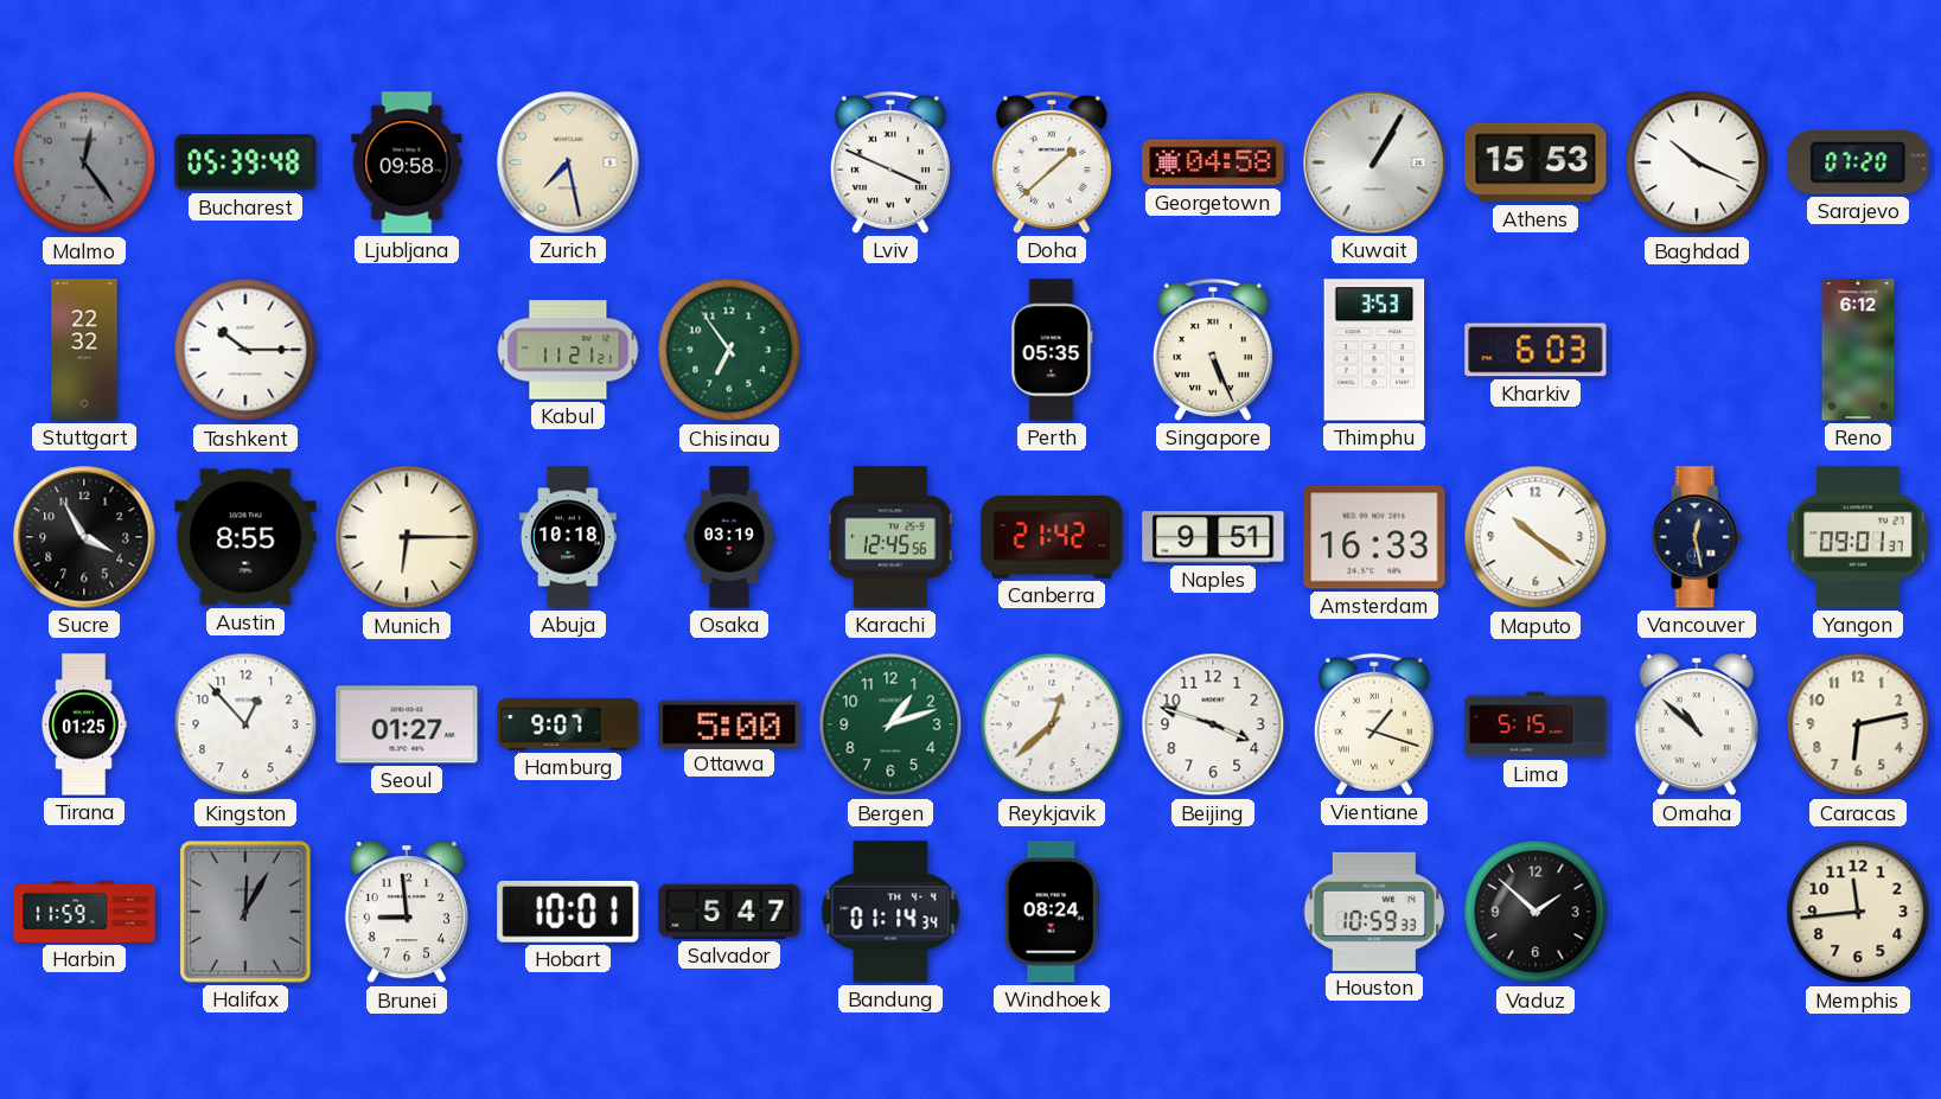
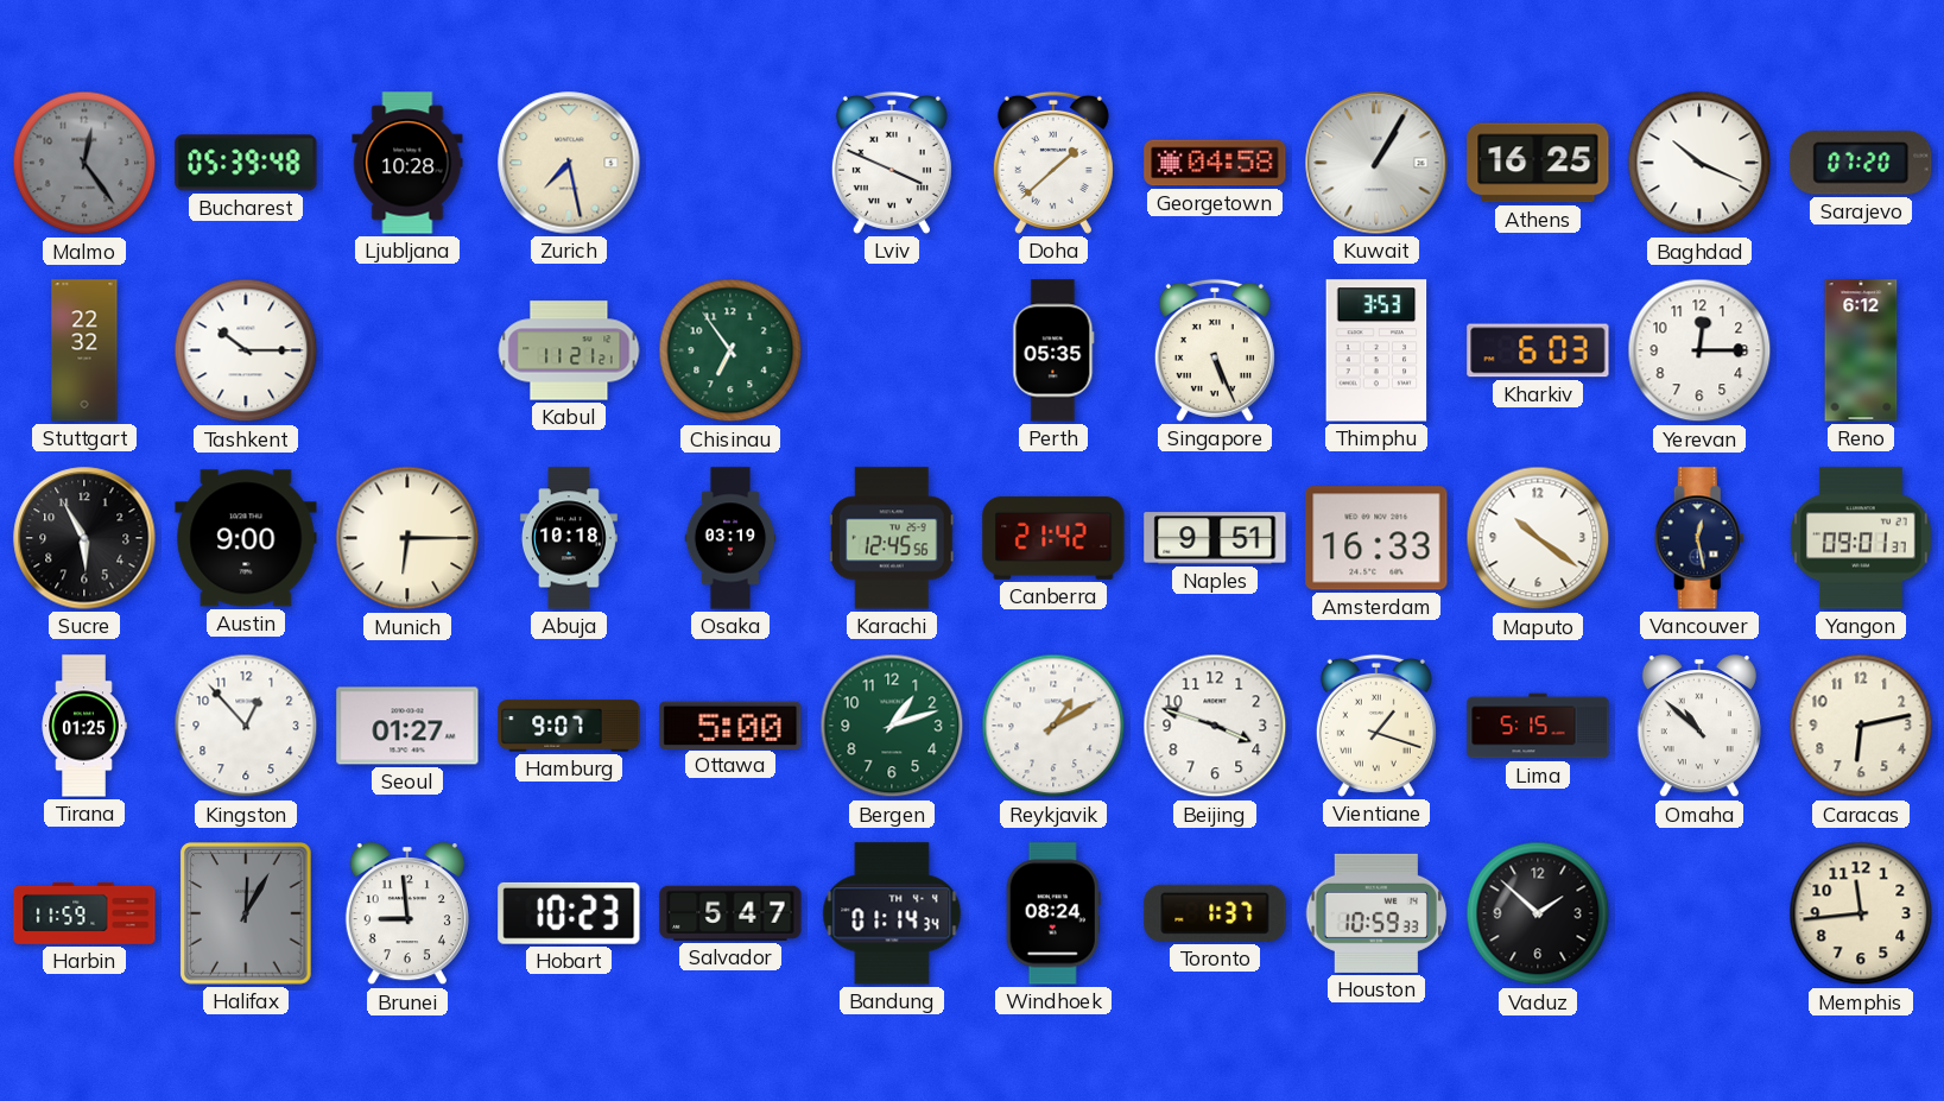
Ljubljana: 09:58 -> 10:28
Athens: 15:53 -> 16:25
Yerevan: none -> 12:15
Sucre: 3:55 -> 5:55
Austin: 8:55 -> 9:00
Reykjavik: 12:38 -> 1:10
Hobart: 10:01 -> 10:23
Toronto: none -> 1:37
